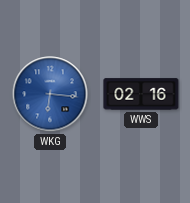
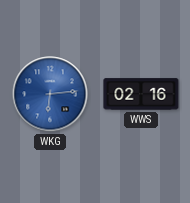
WKG: 6:16 -> 6:14
